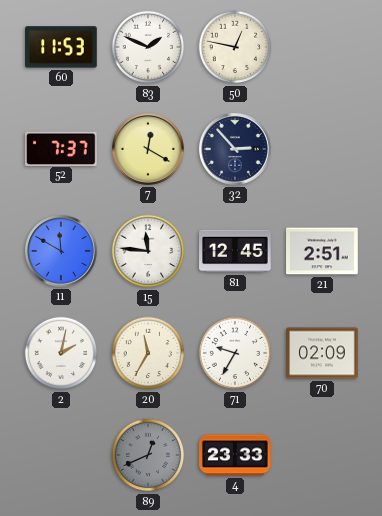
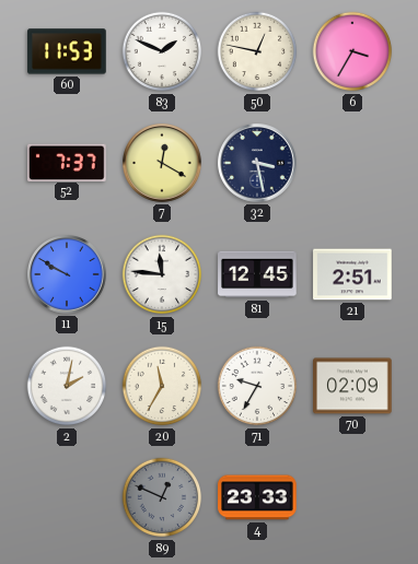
6: none -> 3:35
32: 2:53 -> 3:28
11: 11:50 -> 9:50
89: 12:41 -> 12:49
